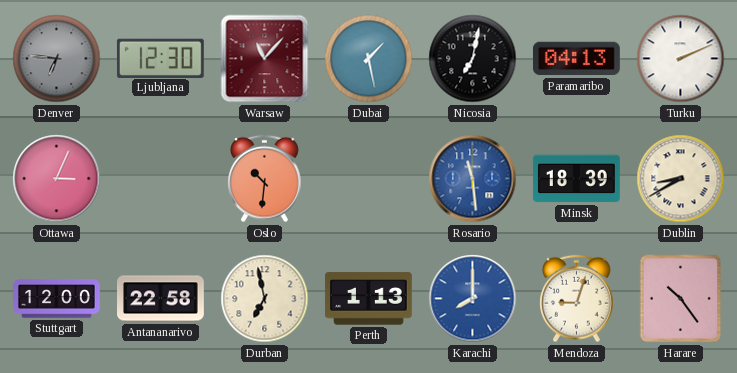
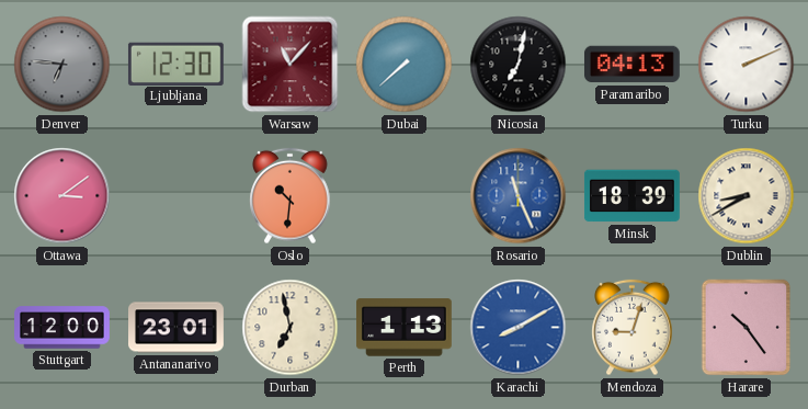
Dubai: 1:28 -> 7:38
Ottawa: 3:04 -> 3:09
Rosario: 11:29 -> 11:26
Antananarivo: 22:58 -> 23:01
Karachi: 8:00 -> 8:10
